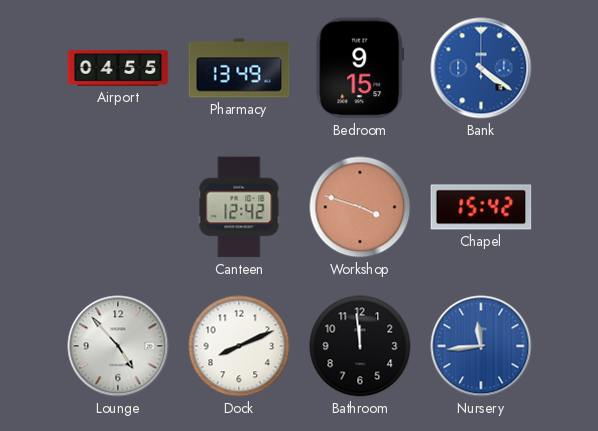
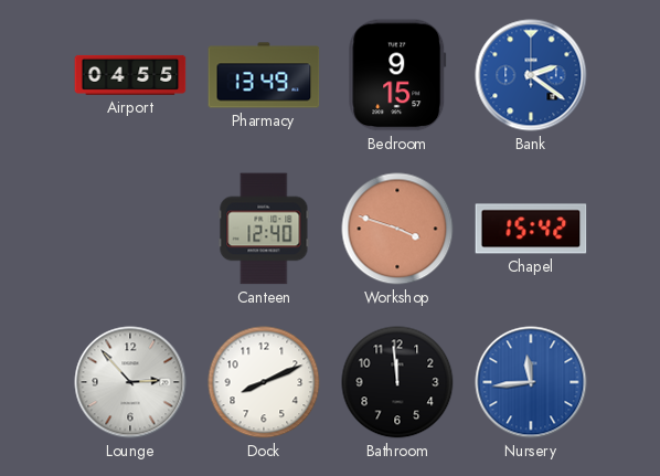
Bank: 4:21 -> 2:21
Canteen: 12:42 -> 12:40
Lounge: 4:53 -> 2:53
